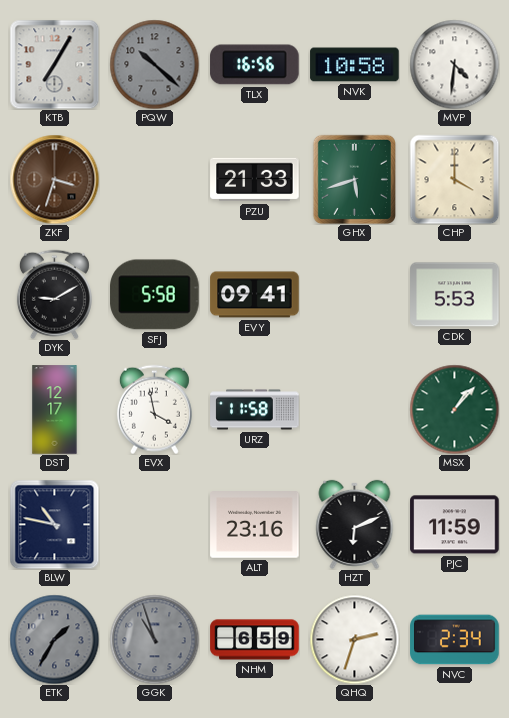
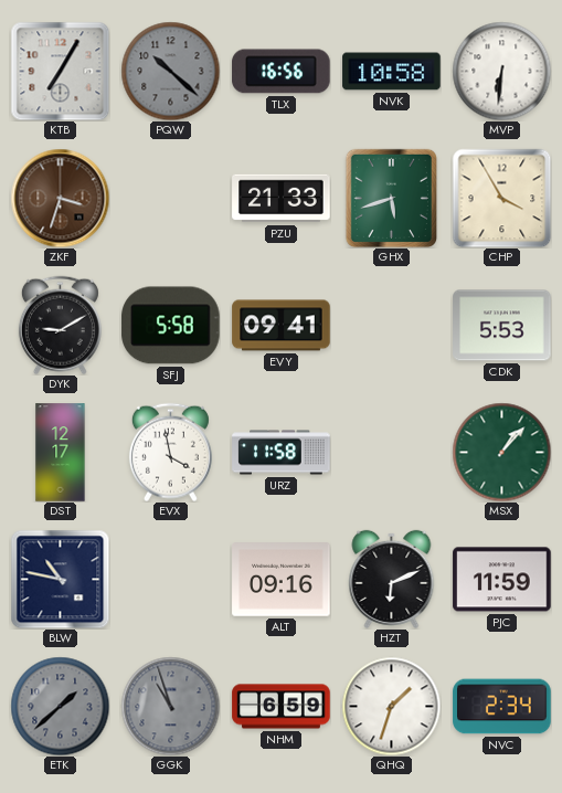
MVP: 4:31 -> 6:31
CHP: 4:00 -> 3:55
ALT: 23:16 -> 09:16
ETK: 1:35 -> 1:38
QHQ: 2:33 -> 1:33
